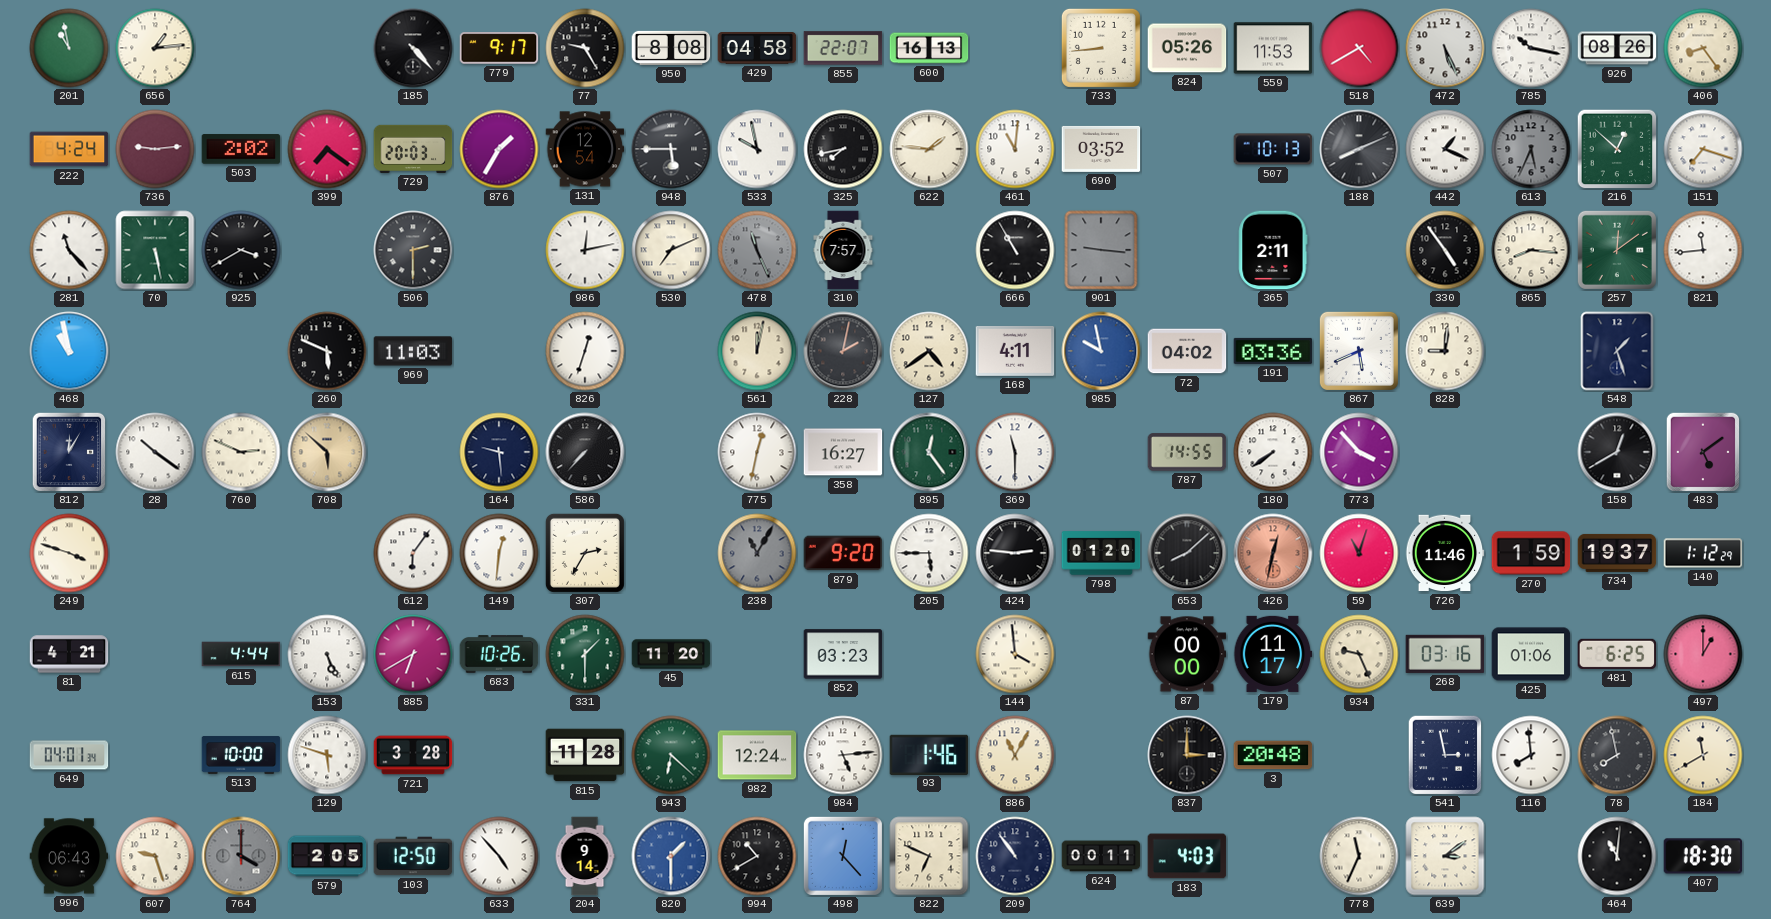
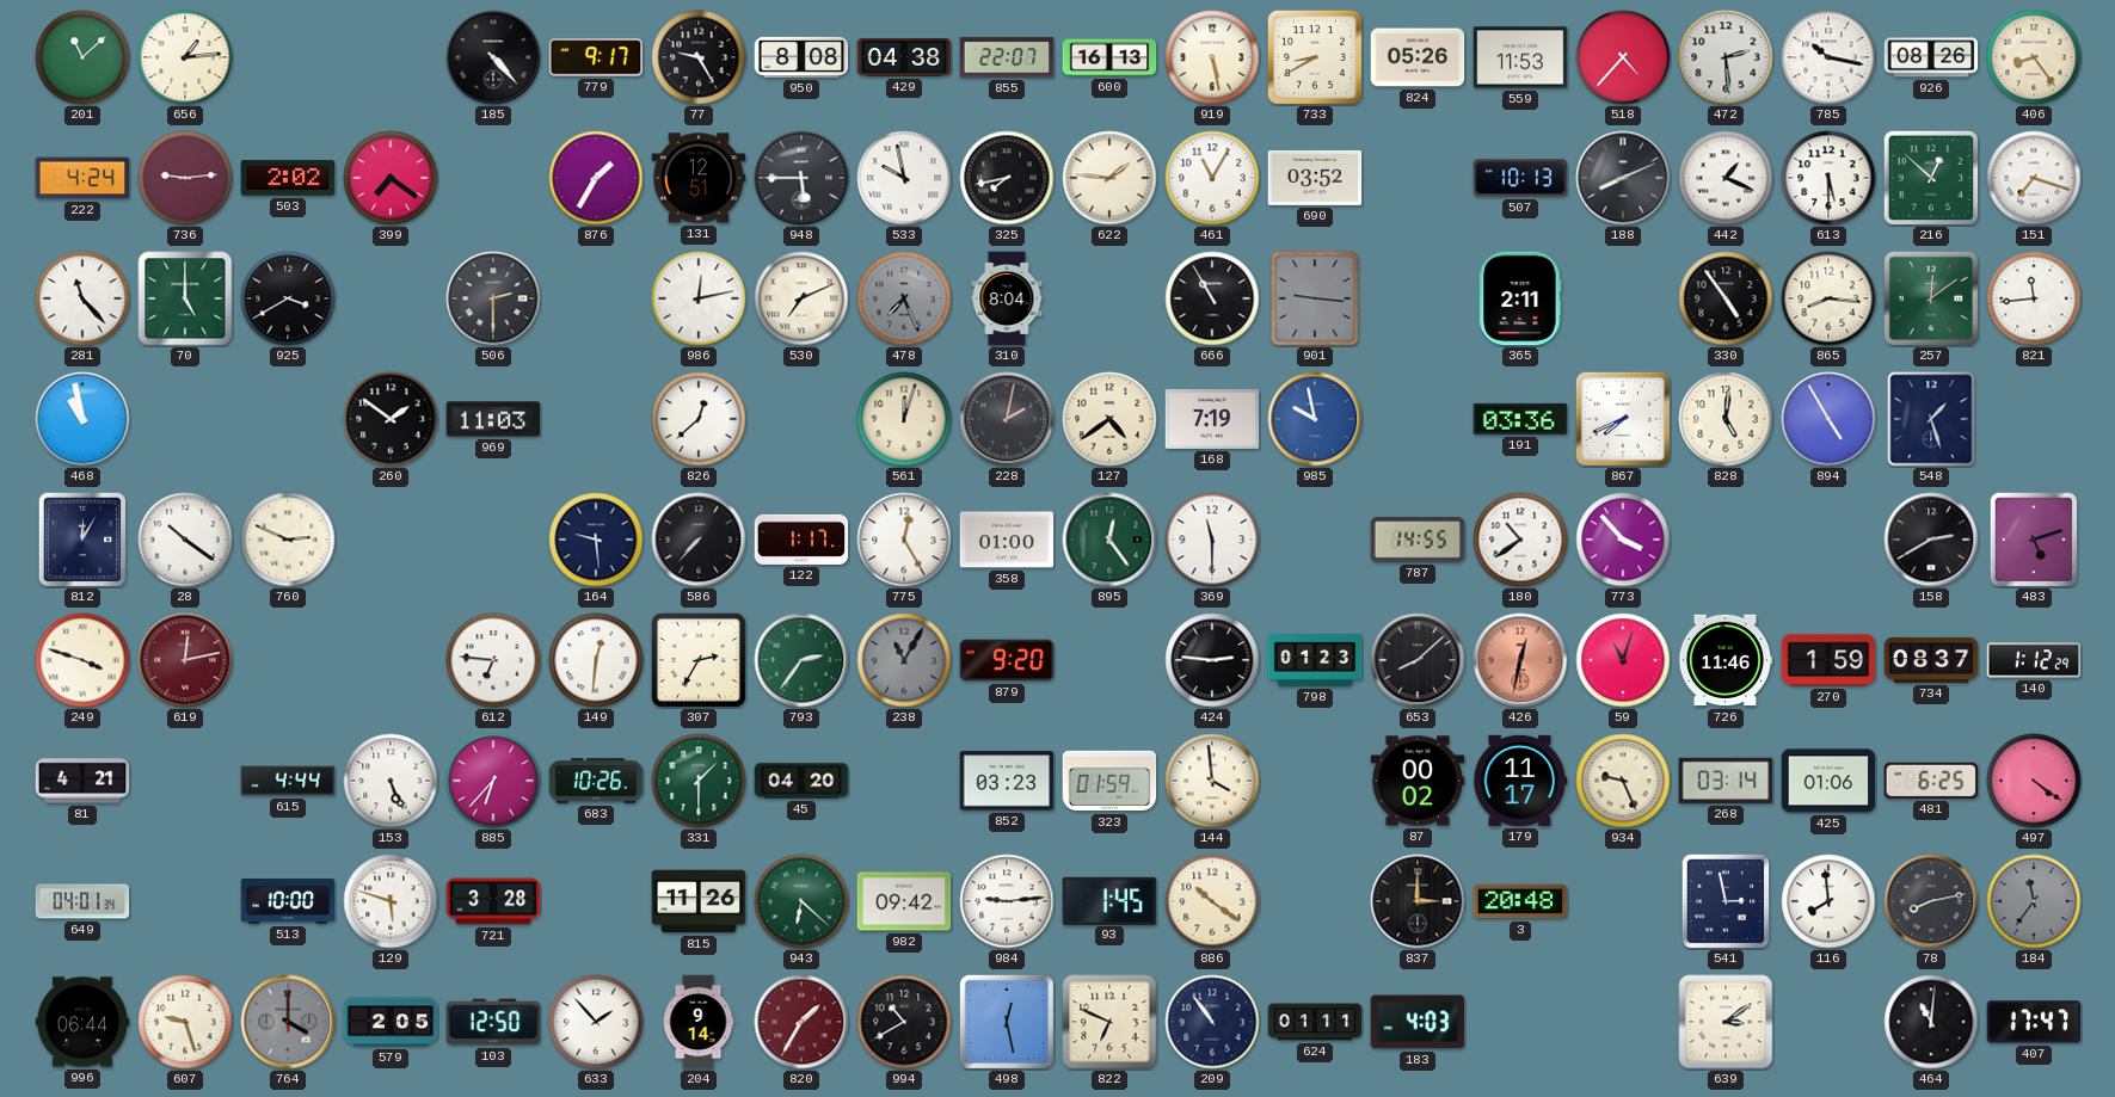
201: 10:58 -> 11:08
429: 04:58 -> 04:38
919: none -> 5:28
733: 8:44 -> 8:40
518: 4:40 -> 4:37
472: 5:26 -> 2:29
729: 20:03 -> none
131: 12:54 -> 12:51
461: 11:01 -> 11:05
613: 5:34 -> 5:30
613 dial: grey -> white
70: 5:28 -> 5:00
478: 11:26 -> 7:26
310: 7:57 -> 8:04
260: 5:49 -> 1:51
826: 12:33 -> 12:38
561: 12:02 -> 12:03
168: 4:11 -> 7:19
72: 04:02 -> none
867: 5:41 -> 7:41
828: 9:01 -> 5:01
894: none -> 4:55
708: 5:52 -> none
122: none -> 1:17
775: 12:32 -> 12:25
358: 16:27 -> 01:00
180: 7:39 -> 10:39
158: 12:40 -> 2:40
483: 5:09 -> 5:12
619: none -> 12:13
612: 6:06 -> 6:46
793: none -> 2:36
205: 5:45 -> none
798: 01:20 -> 01:23
734: 19:37 -> 08:37
885: 6:40 -> 6:37
45: 11:20 -> 04:20
323: none -> 01:59
87: 00:00 -> 00:02
268: 03:16 -> 03:14
497: 1:00 -> 4:21
815: 11:28 -> 11:26
982: 12:24 -> 09:42
984: 5:14 -> 9:14
93: 1:46 -> 1:45
886: 11:05 -> 10:21
78: 7:58 -> 8:13
184: 11:40 -> 11:36
184 dial: cream -> grey
996: 06:43 -> 06:44
633: 4:53 -> 1:53
820: 1:30 -> 1:35
820 dial: blue -> burgundy
498: 12:23 -> 12:28
624: 00:11 -> 01:11
778: 11:34 -> none
407: 18:30 -> 17:47
